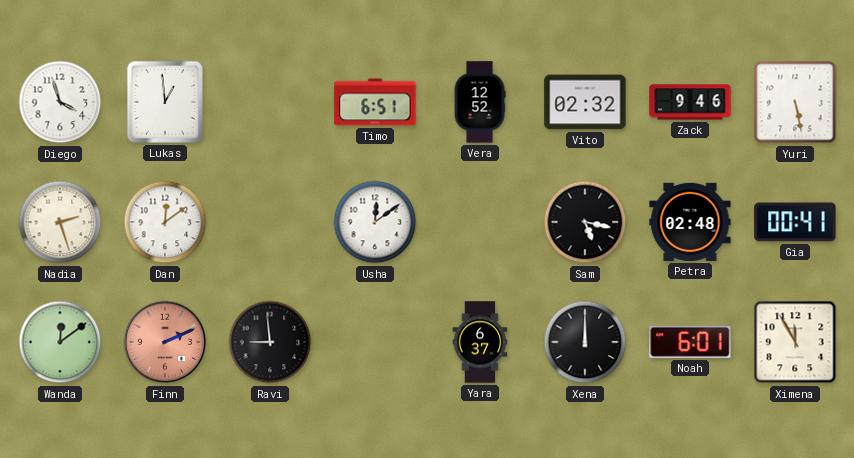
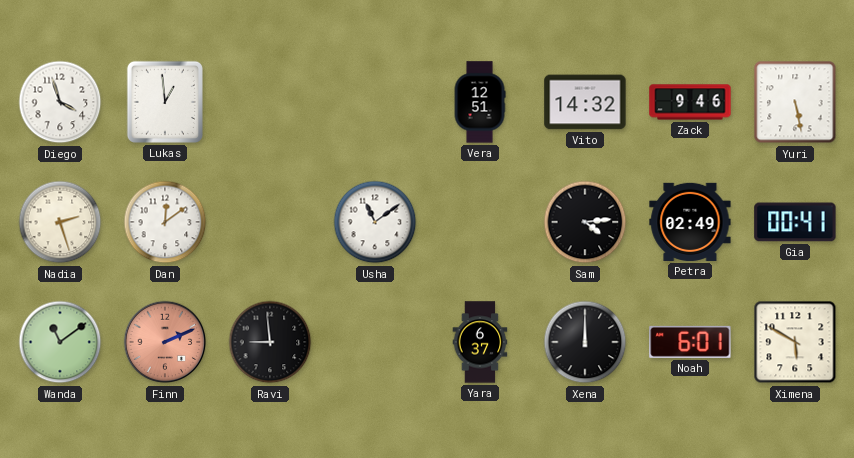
Timo: 6:51 -> none
Vera: 12:52 -> 12:51
Vito: 02:32 -> 14:32
Usha: 12:09 -> 11:09
Sam: 5:17 -> 4:14
Petra: 02:48 -> 02:49
Wanda: 12:09 -> 11:09
Ximena: 11:55 -> 5:50
